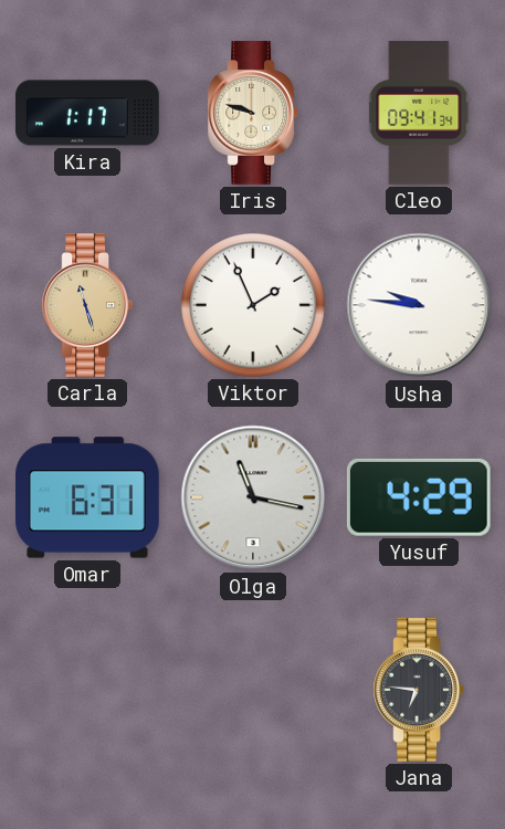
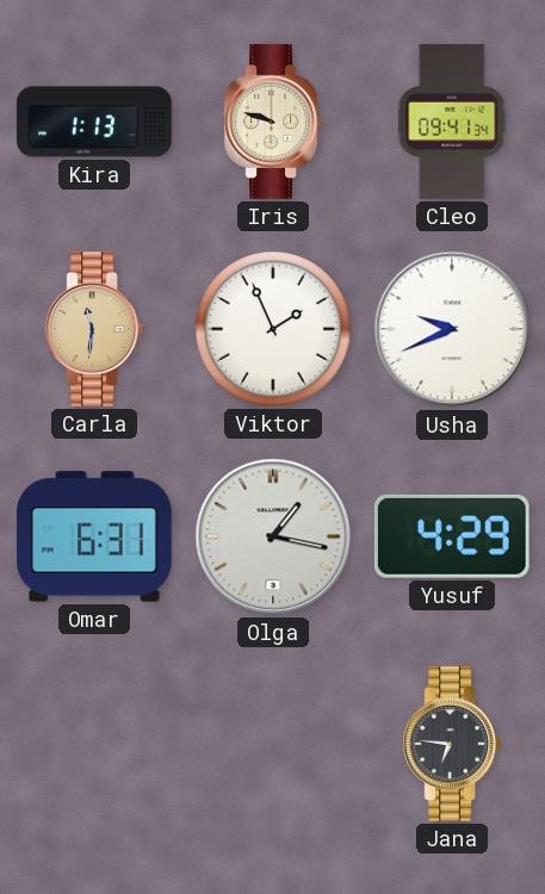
Kira: 1:17 -> 1:13
Carla: 11:27 -> 11:31
Usha: 9:46 -> 9:41
Olga: 11:17 -> 1:17
